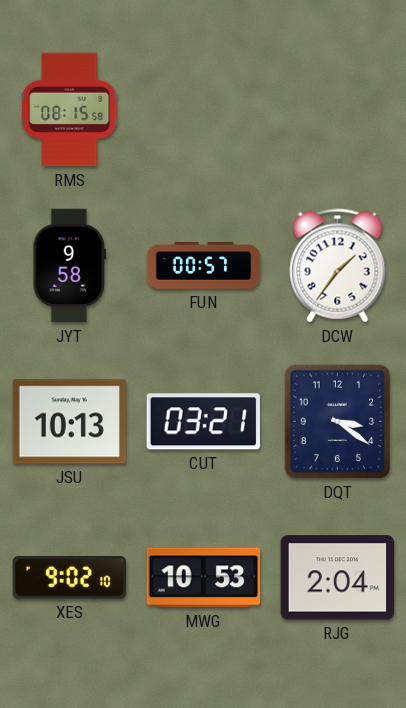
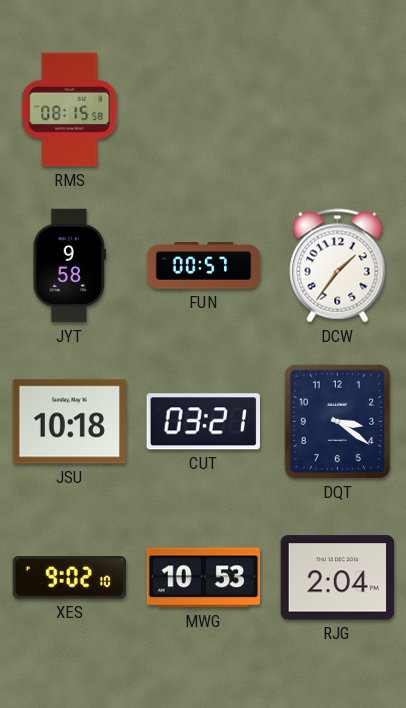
JSU: 10:13 -> 10:18
